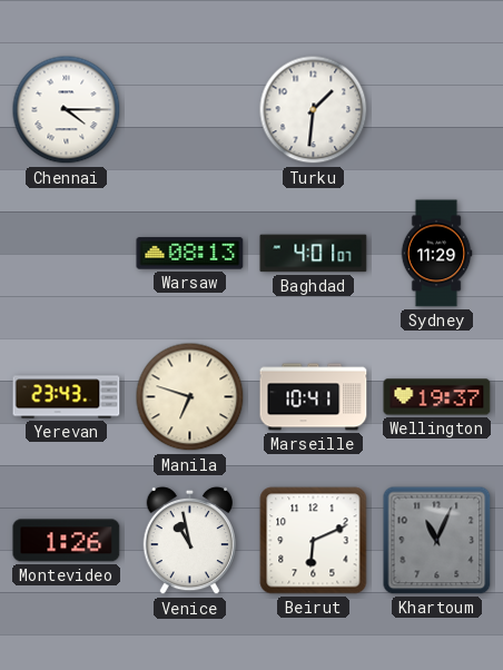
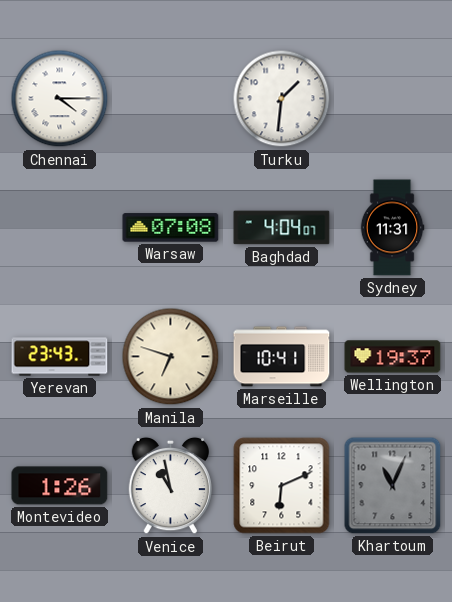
Warsaw: 08:13 -> 07:08
Baghdad: 4:01 -> 4:04
Sydney: 11:29 -> 11:31
